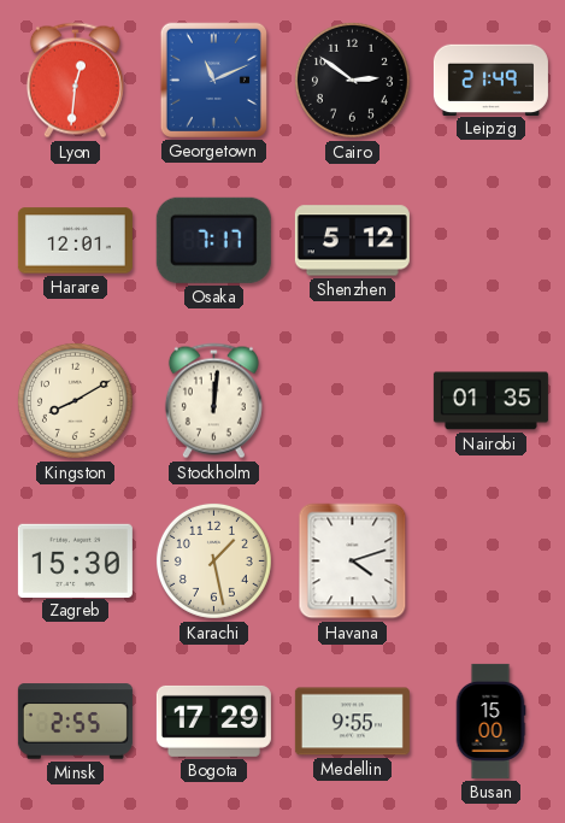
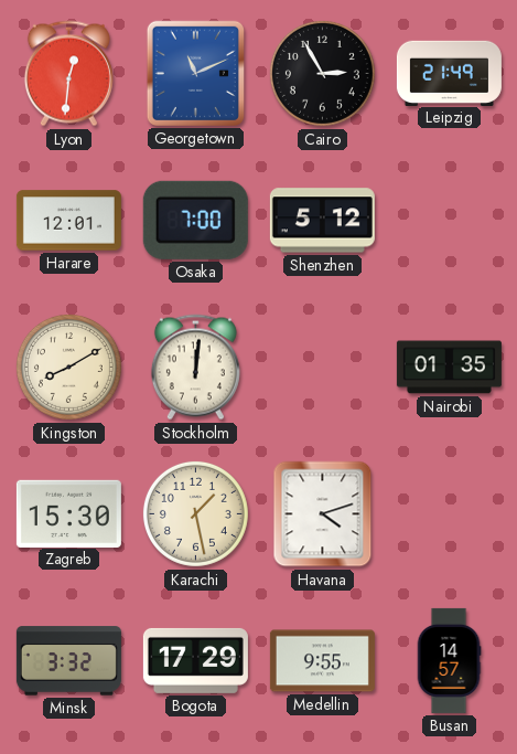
Cairo: 2:51 -> 2:55
Osaka: 7:17 -> 7:00
Minsk: 2:55 -> 3:32
Busan: 15:00 -> 14:57
